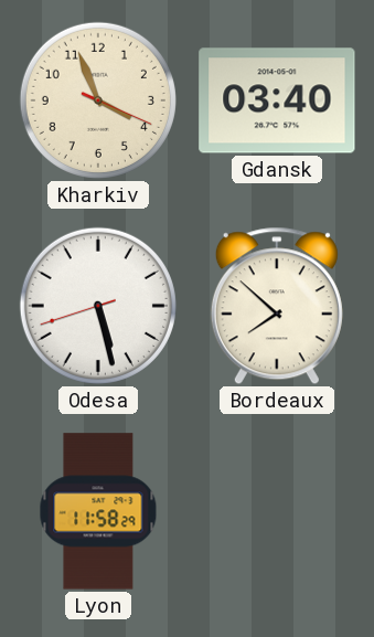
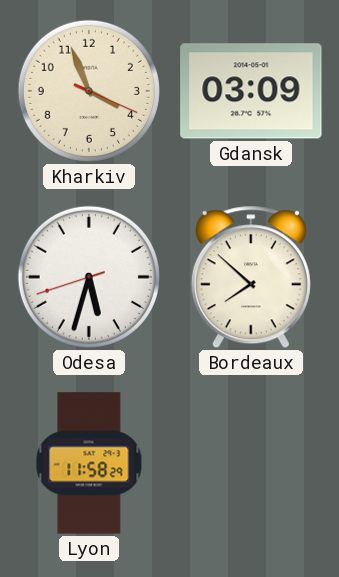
Gdansk: 03:40 -> 03:09
Odesa: 5:27 -> 5:32
